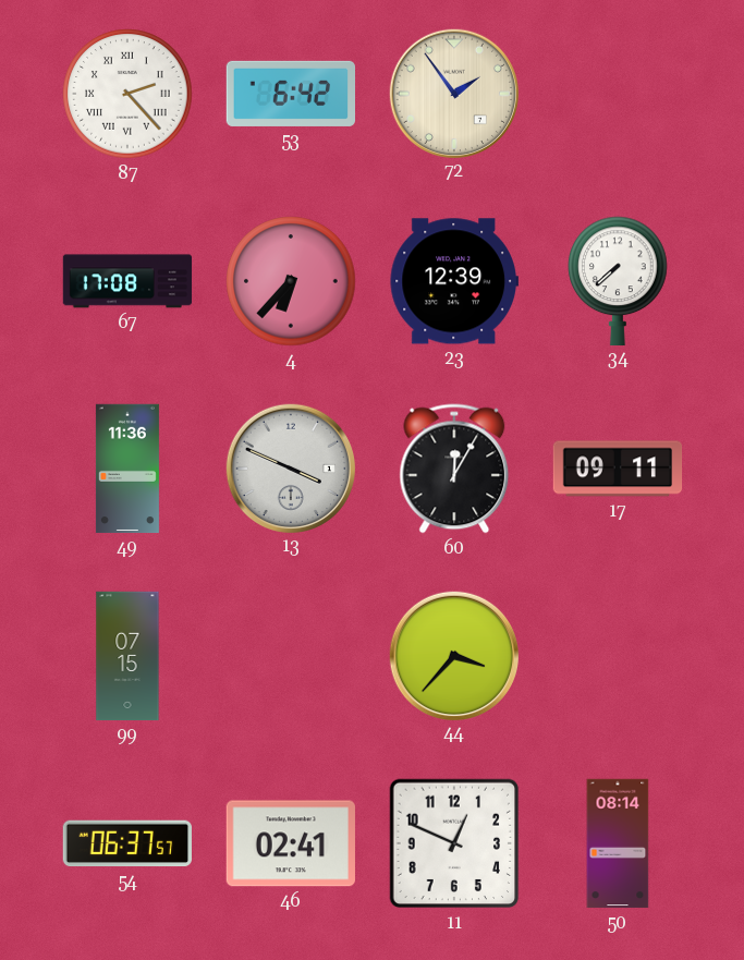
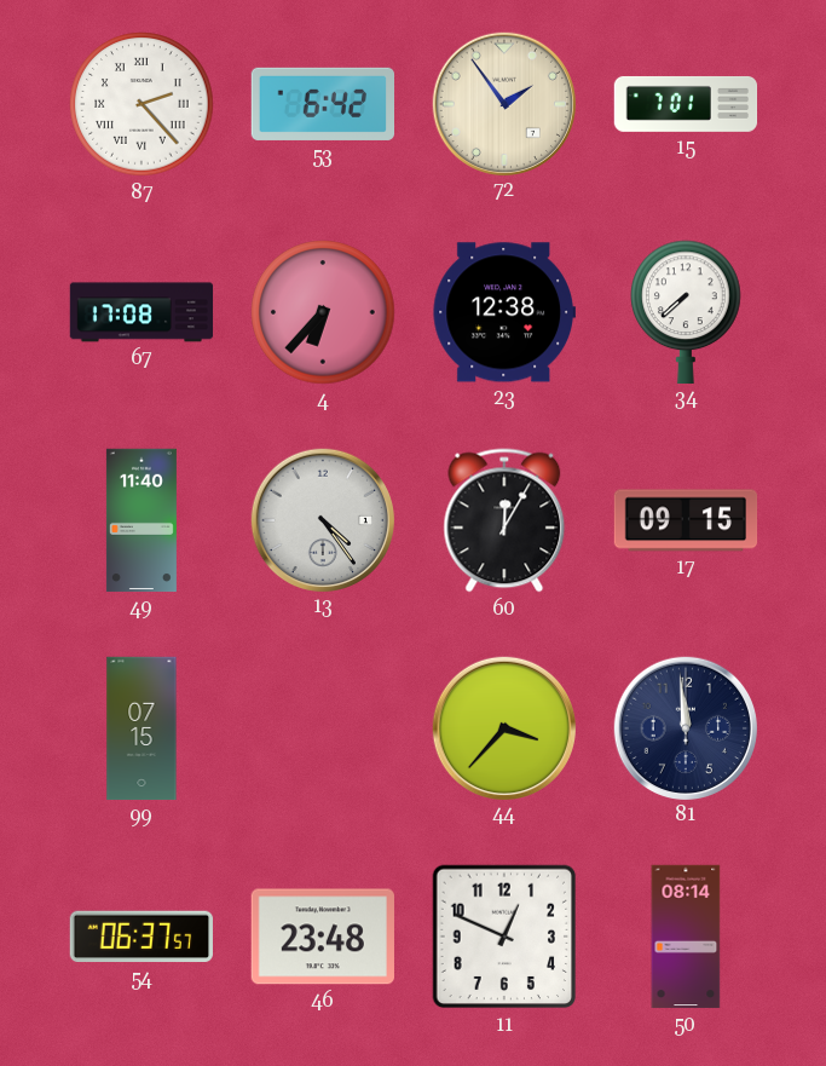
15: none -> 7:01
23: 12:39 -> 12:38
49: 11:36 -> 11:40
13: 3:49 -> 4:24
17: 09:11 -> 09:15
81: none -> 11:59
46: 02:41 -> 23:48
